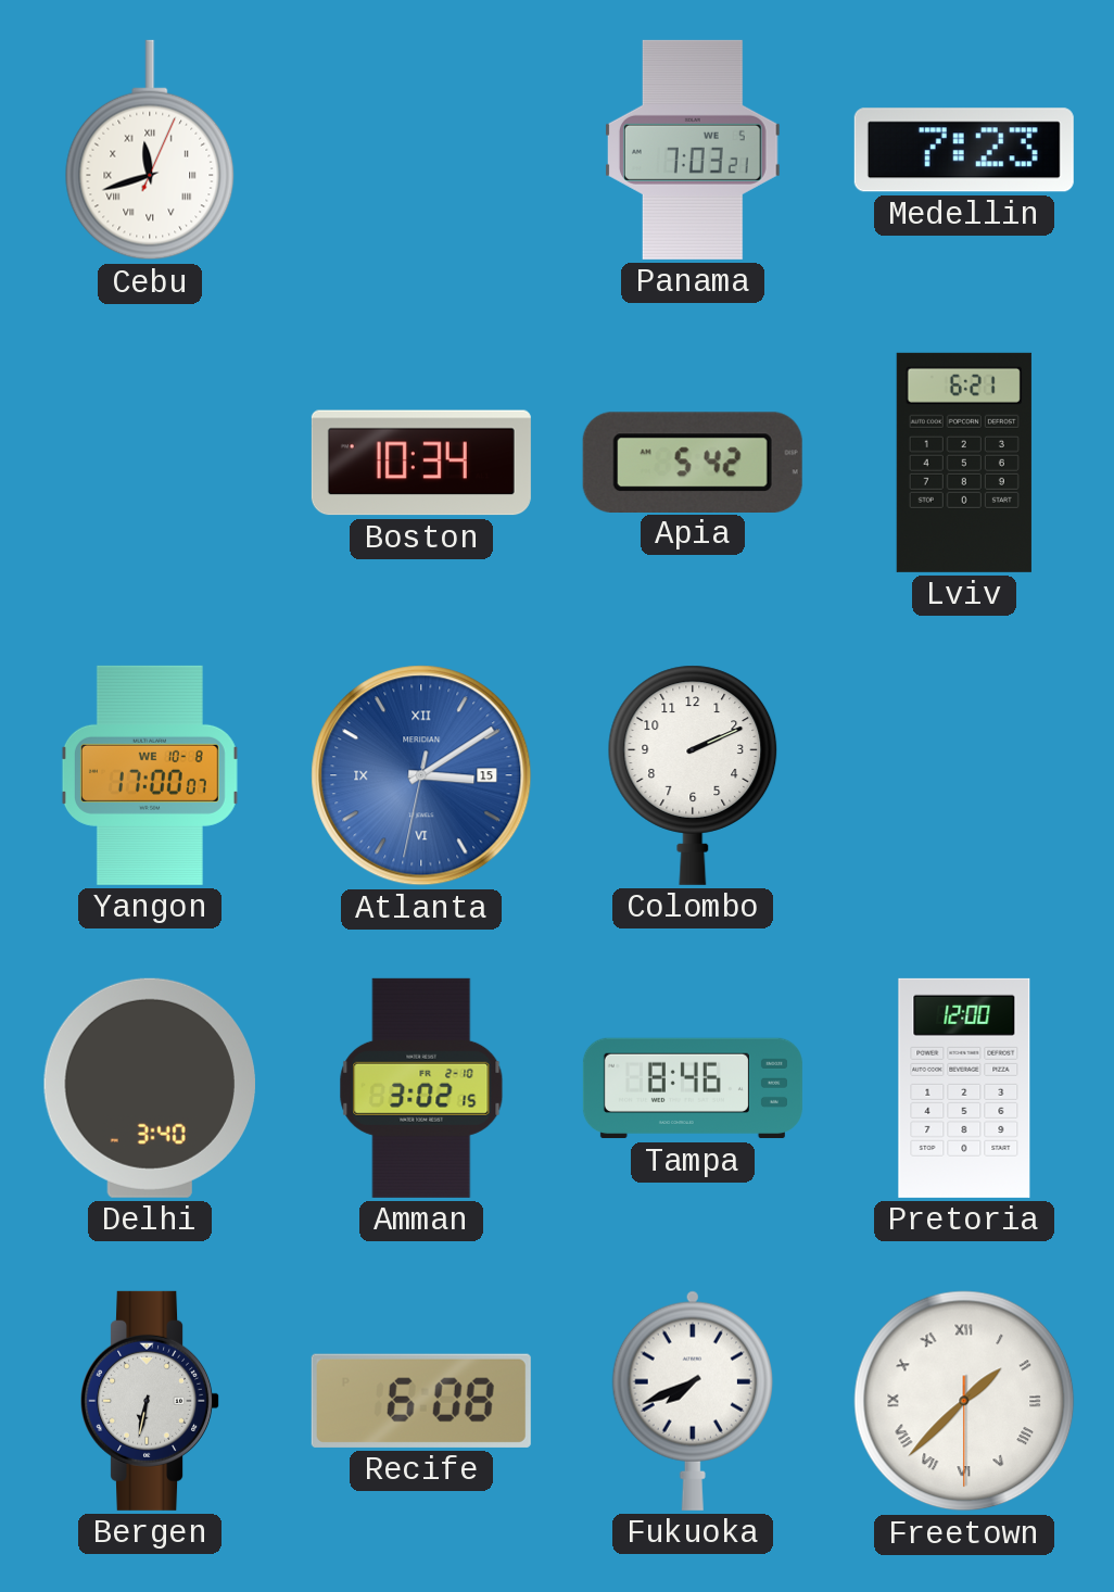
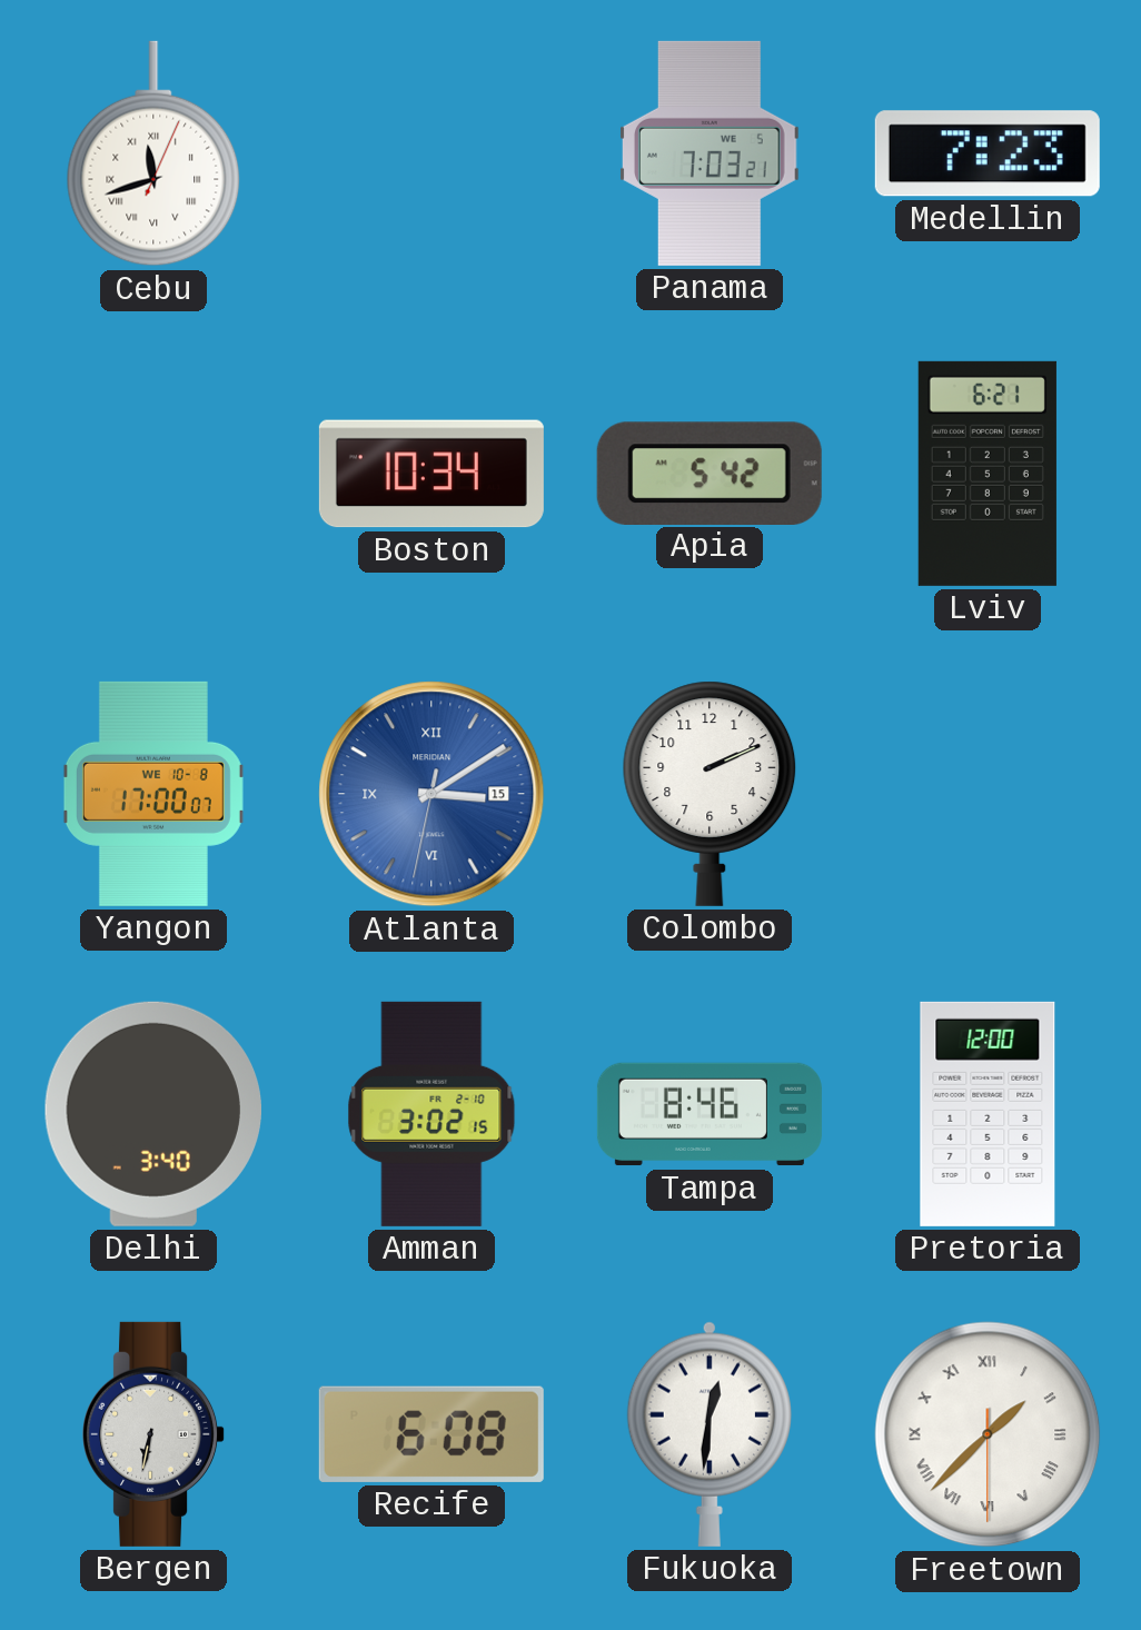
Fukuoka: 7:41 -> 12:31
